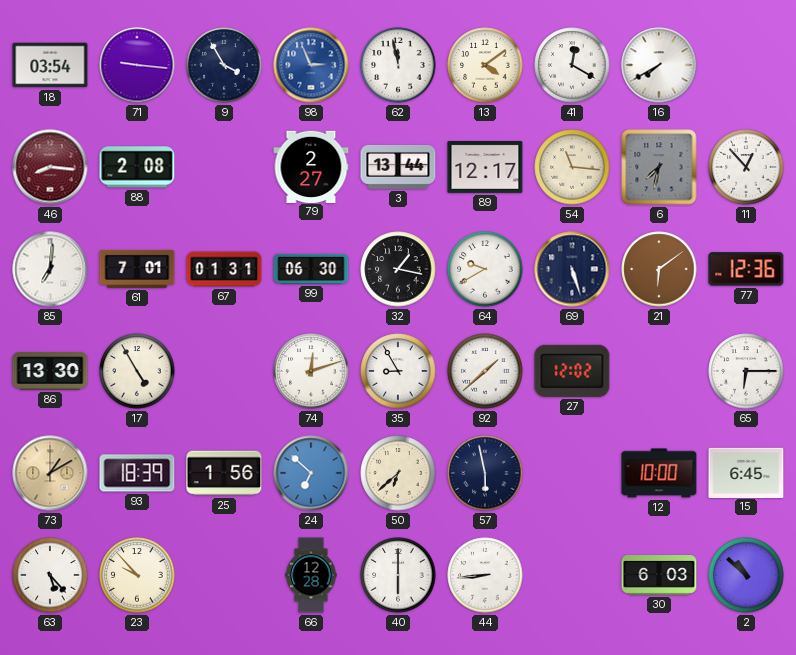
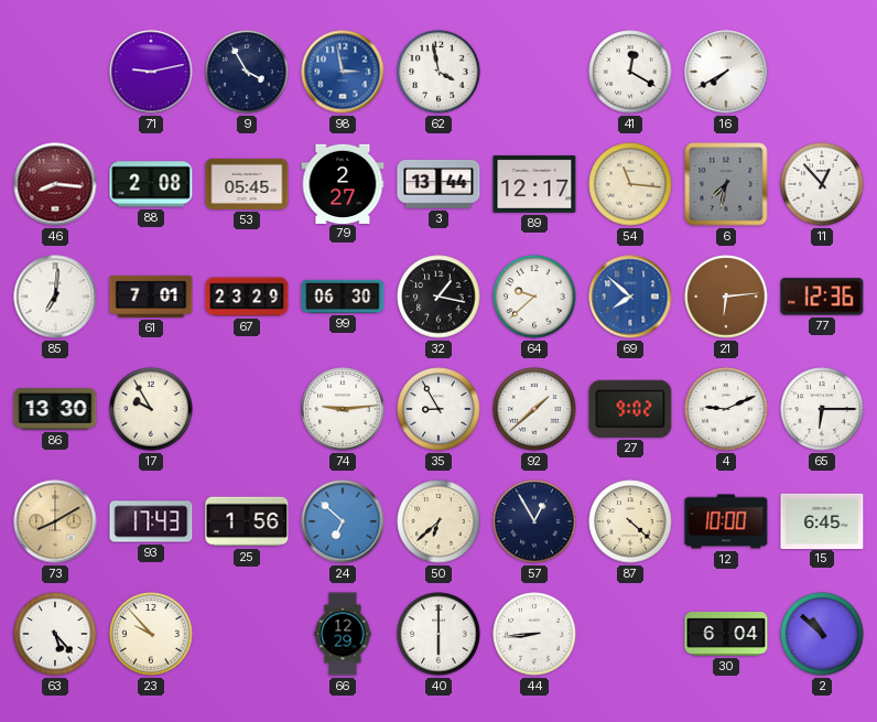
18: 03:54 -> none
71: 9:16 -> 9:13
98: 2:56 -> 2:58
62: 11:58 -> 3:58
13: 4:09 -> none
53: none -> 05:45
67: 01:31 -> 23:29
64: 9:40 -> 9:38
69: 5:27 -> 7:52
69 dial: navy -> blue
21: 6:09 -> 6:14
17: 4:55 -> 9:55
74: 12:12 -> 9:14
27: 12:02 -> 9:02
4: none -> 9:11
73: 1:10 -> 8:10
93: 18:39 -> 17:43
57: 5:58 -> 12:55
87: none -> 4:22
66: 12:28 -> 12:29
30: 6:03 -> 6:04
